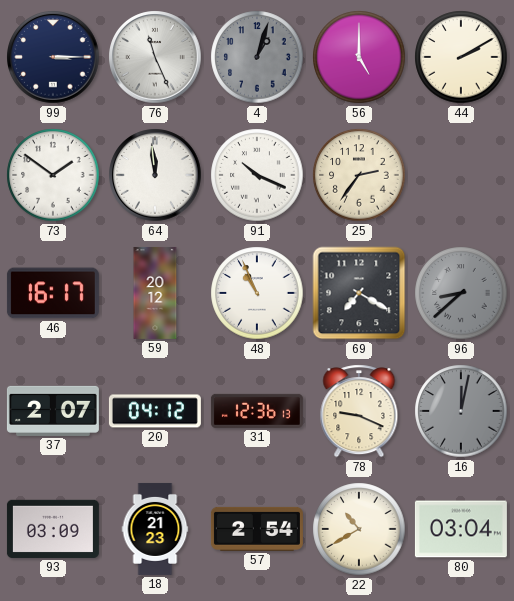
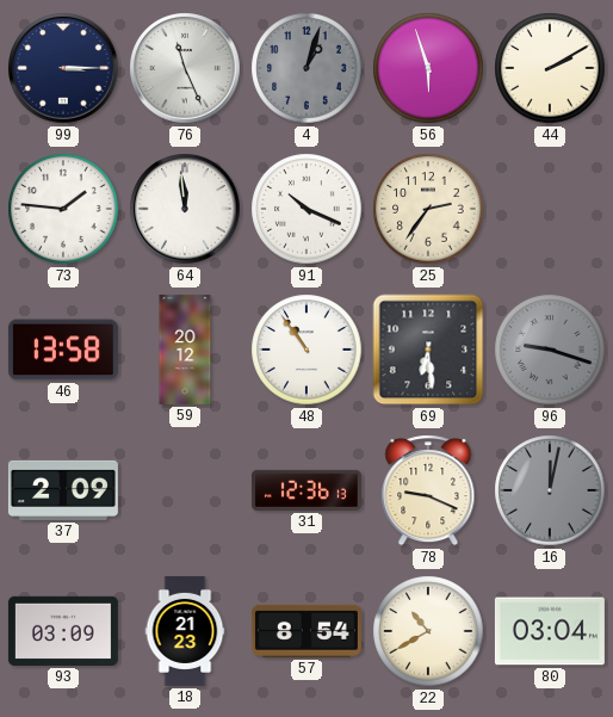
56: 5:00 -> 5:57
73: 1:51 -> 1:46
46: 16:17 -> 13:58
48: 10:56 -> 10:54
69: 7:20 -> 6:29
96: 8:38 -> 9:18
37: 2:07 -> 2:09
20: 04:12 -> none
57: 2:54 -> 8:54
